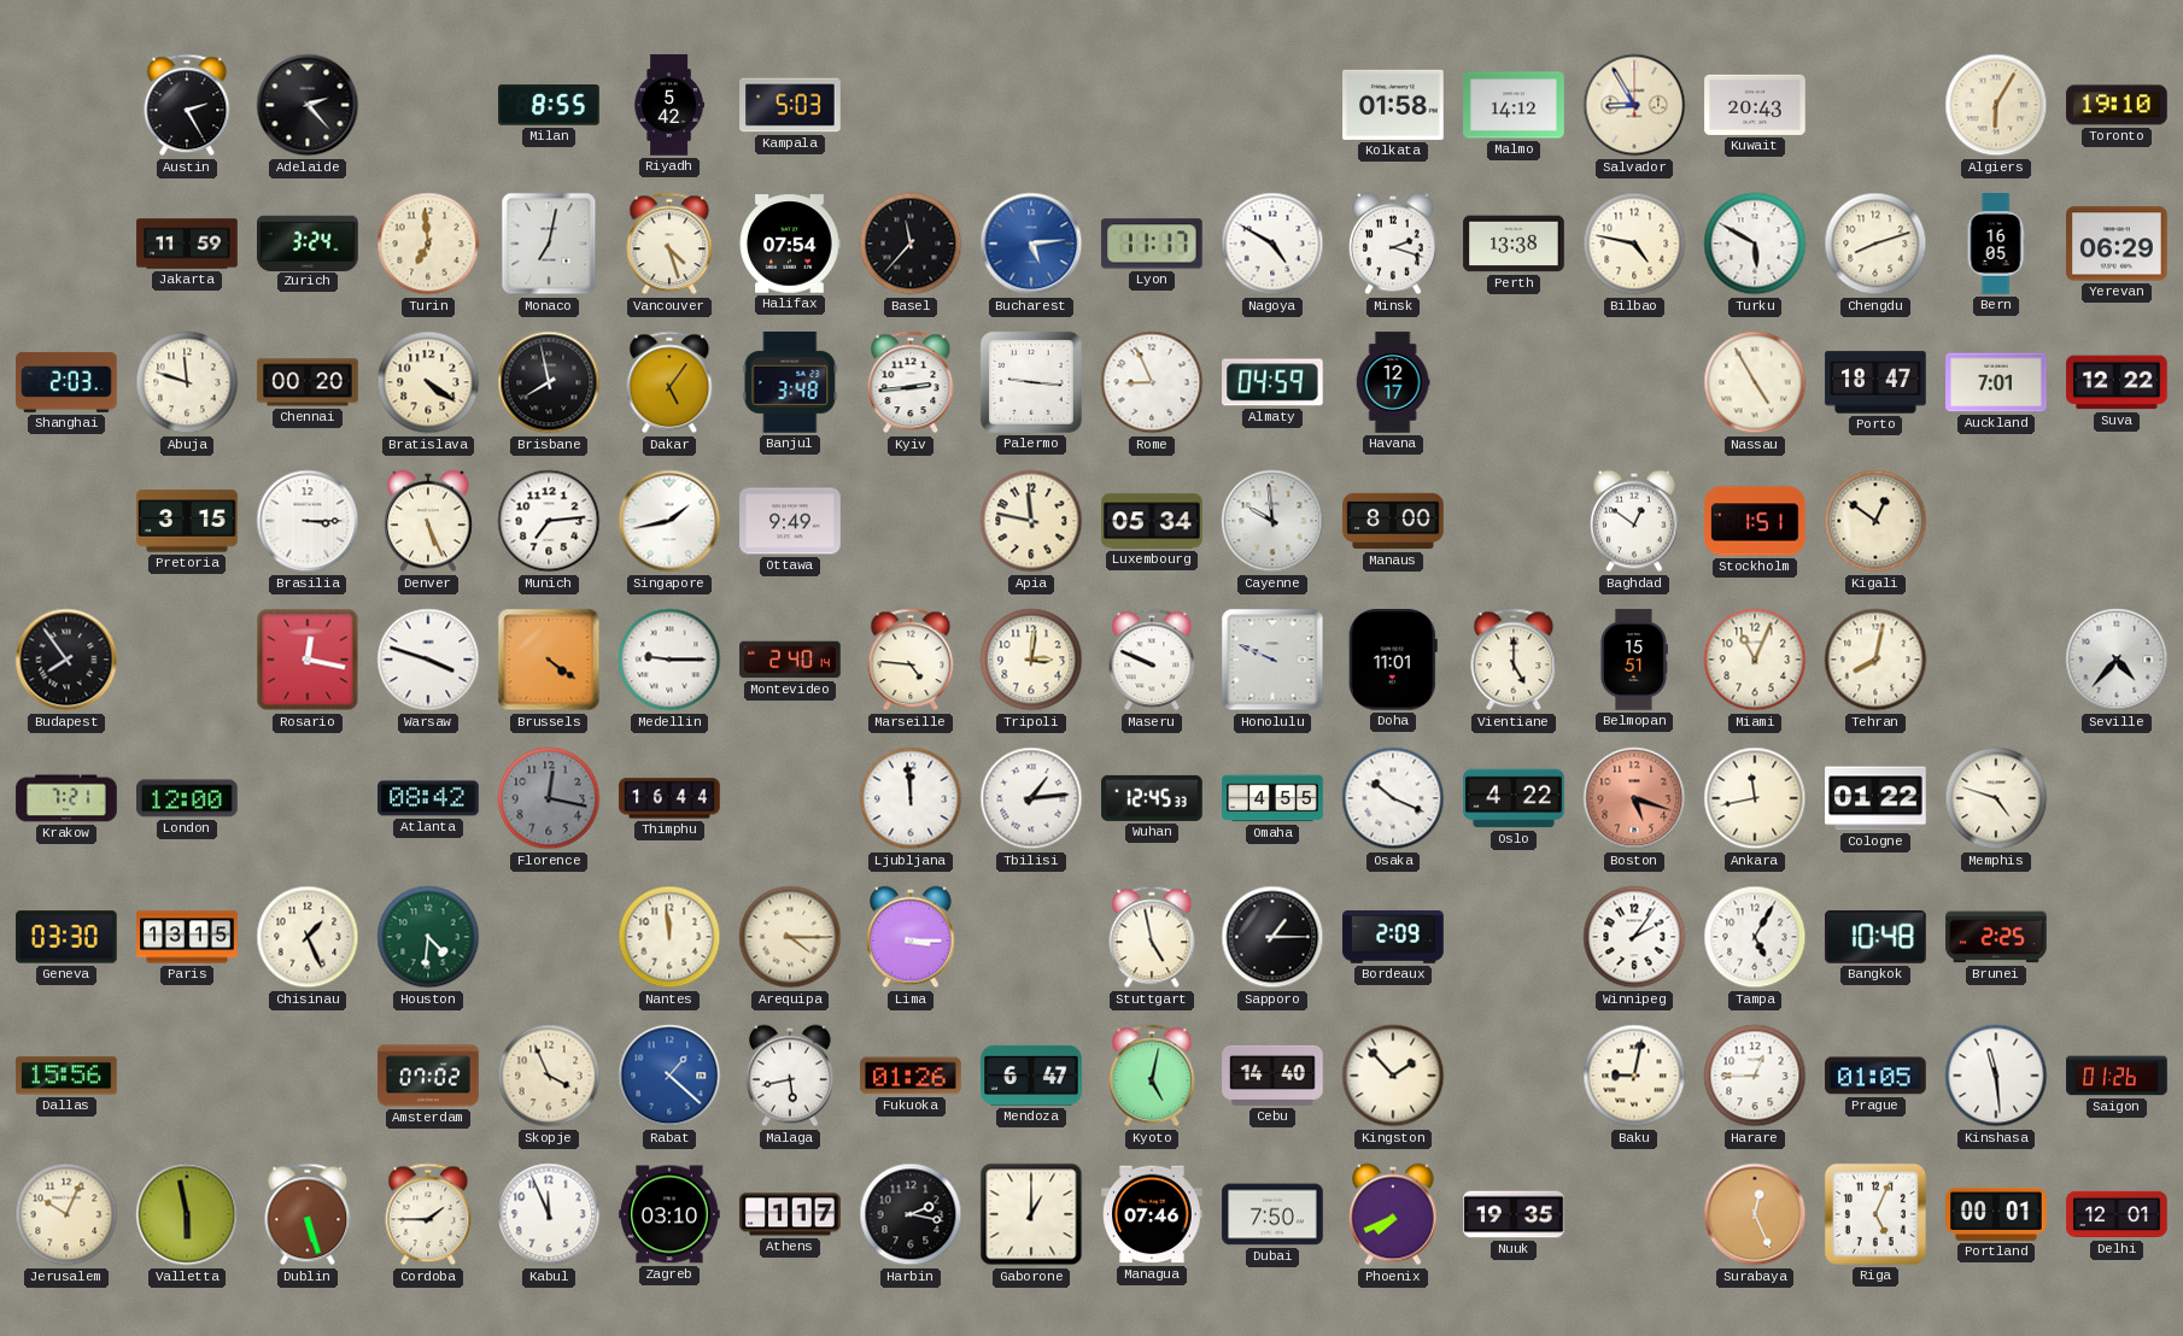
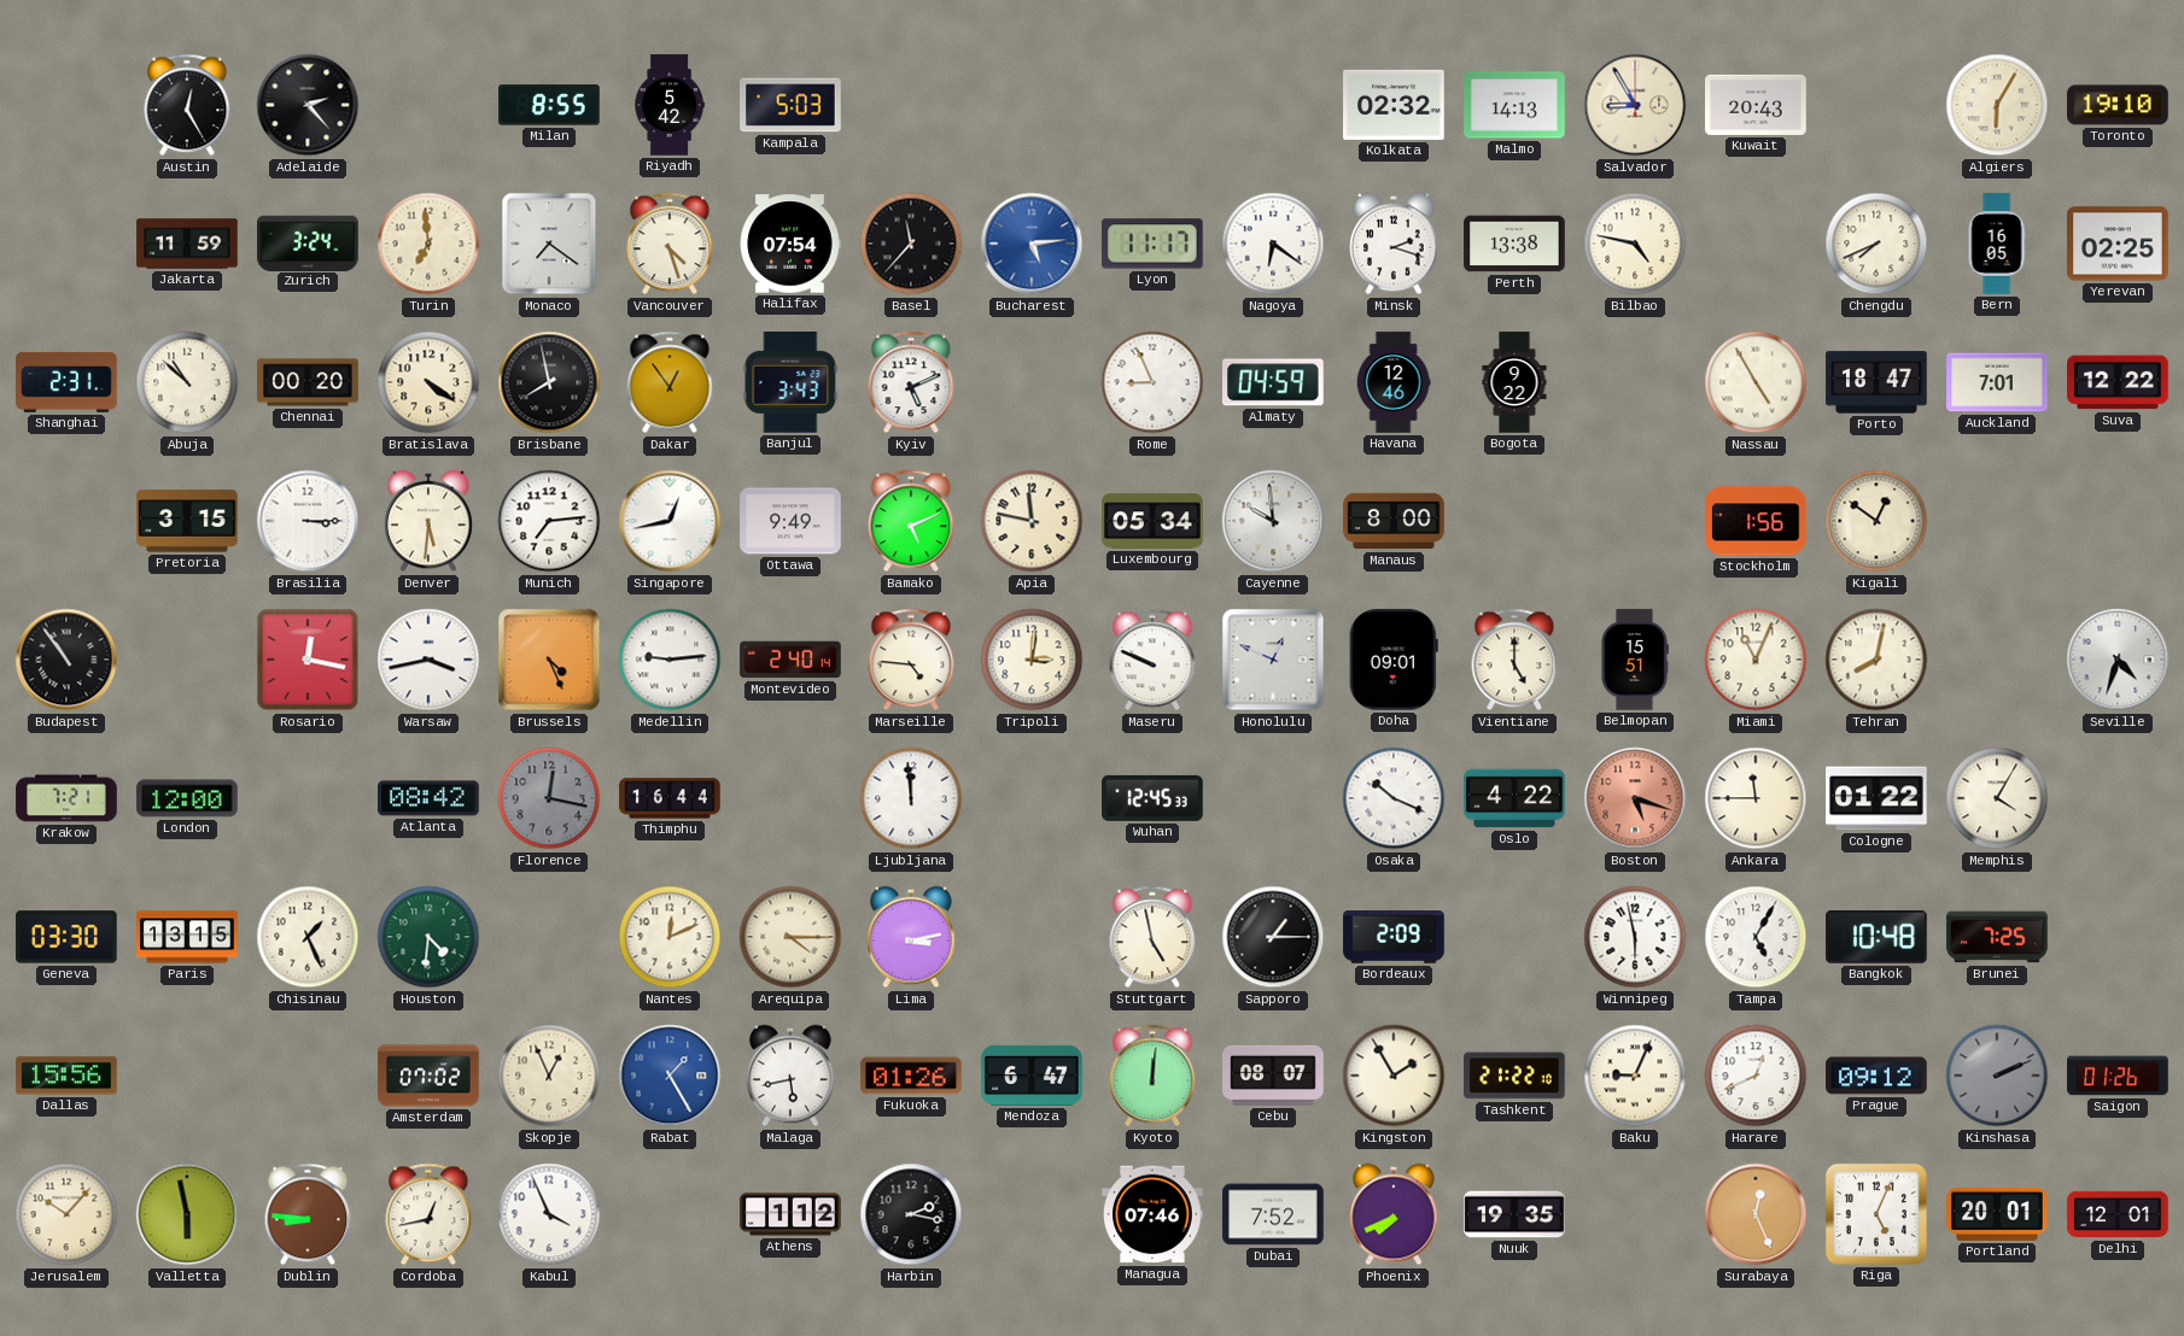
Austin: 2:25 -> 12:25
Kolkata: 01:58 -> 02:32
Malmo: 14:12 -> 14:13
Monaco: 7:02 -> 7:21
Nagoya: 4:50 -> 6:21
Turku: 5:50 -> none
Chengdu: 8:12 -> 7:41
Yerevan: 06:29 -> 02:25
Shanghai: 2:03 -> 2:31
Abuja: 11:48 -> 10:52
Dakar: 5:06 -> 12:54
Banjul: 3:48 -> 3:43
Kyiv: 2:44 -> 5:11
Palermo: 9:16 -> none
Havana: 12:17 -> 12:46
Bogota: none -> 9:22
Denver: 5:26 -> 5:31
Singapore: 1:43 -> 12:43
Bamako: none -> 5:11
Baghdad: 12:51 -> none
Stockholm: 1:51 -> 1:56
Budapest: 7:54 -> 10:54
Warsaw: 3:48 -> 3:43
Brussels: 4:21 -> 4:26
Medellin: 9:15 -> 9:14
Honolulu: 9:49 -> 12:49
Doha: 11:01 -> 09:01
Seville: 4:37 -> 4:33
Tbilisi: 1:14 -> none
Omaha: 4:55 -> none
Ankara: 11:43 -> 11:45
Memphis: 4:48 -> 4:05
Nantes: 11:59 -> 12:11
Lima: 3:15 -> 3:13
Winnipeg: 2:06 -> 5:58
Brunei: 2:25 -> 7:25
Skopje: 3:56 -> 12:56
Rabat: 1:22 -> 1:25
Kyoto: 5:02 -> 12:01
Cebu: 14:40 -> 08:07
Kingston: 1:53 -> 1:55
Tashkent: none -> 21:22
Baku: 9:02 -> 9:04
Harare: 12:45 -> 12:41
Prague: 01:05 -> 09:12
Kinshasa: 11:29 -> 2:11
Kinshasa dial: white -> grey
Jerusalem: 10:04 -> 10:07
Dublin: 5:27 -> 8:46
Cordoba: 1:45 -> 12:43
Kabul: 11:56 -> 3:56
Zagreb: 03:10 -> none
Athens: 1:17 -> 1:12
Gaborone: 1:00 -> none
Dubai: 7:50 -> 7:52
Portland: 00:01 -> 20:01
